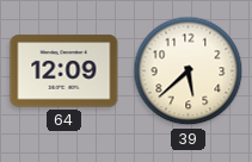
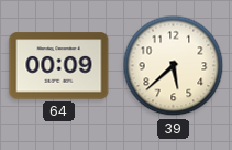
64: 12:09 -> 00:09
